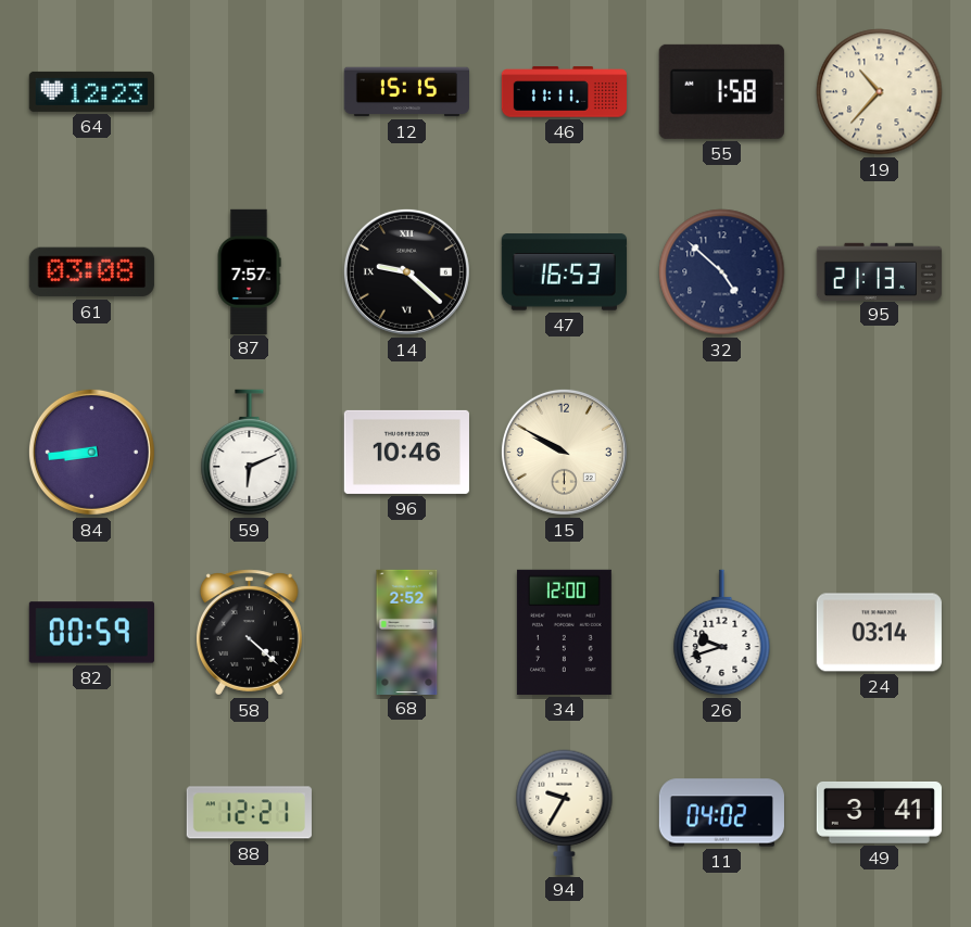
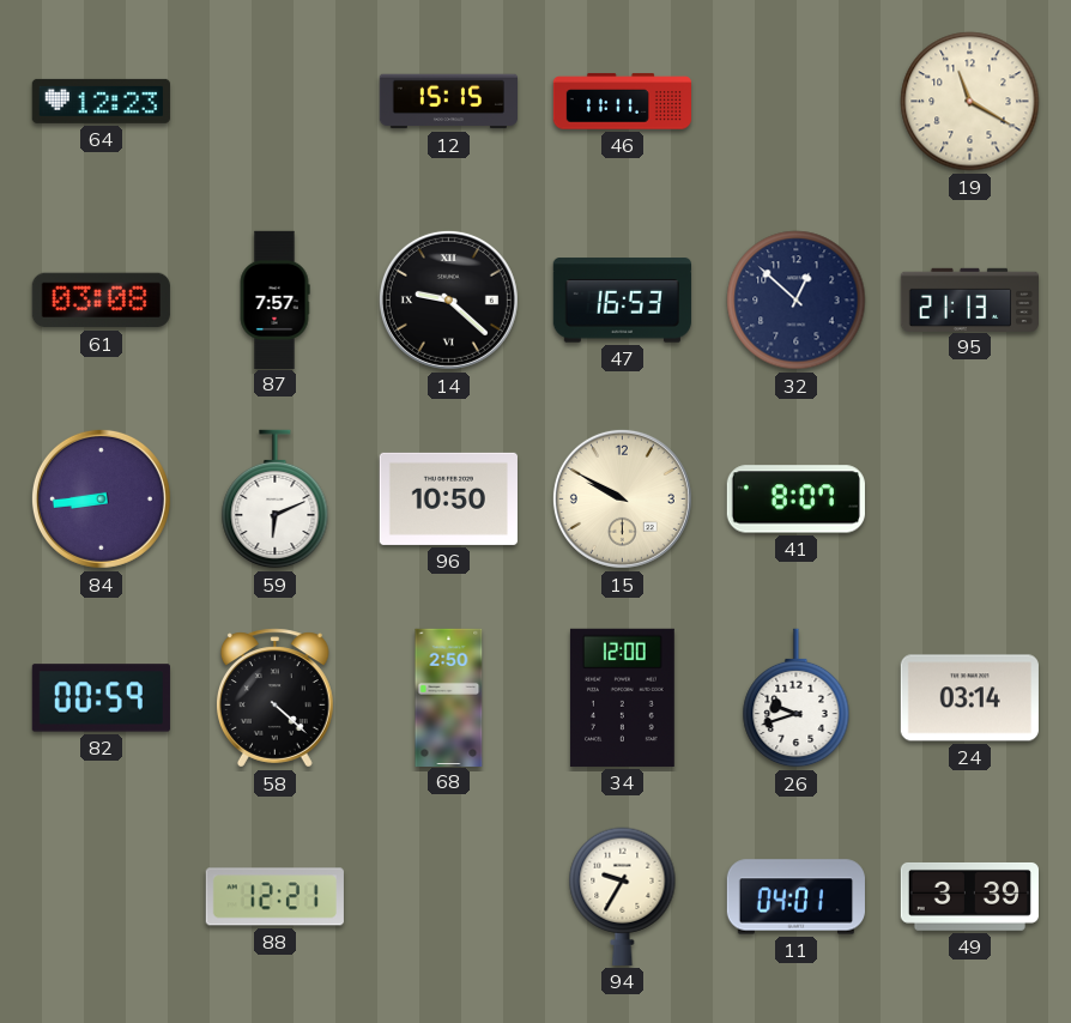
55: 1:58 -> none
19: 10:37 -> 11:20
32: 4:52 -> 12:52
96: 10:46 -> 10:50
41: none -> 8:07
68: 2:52 -> 2:50
11: 04:02 -> 04:01
49: 3:41 -> 3:39
